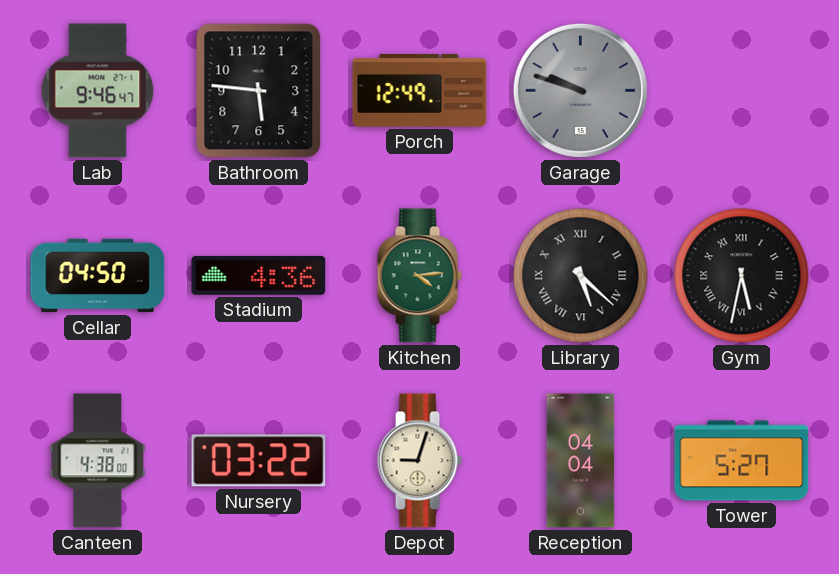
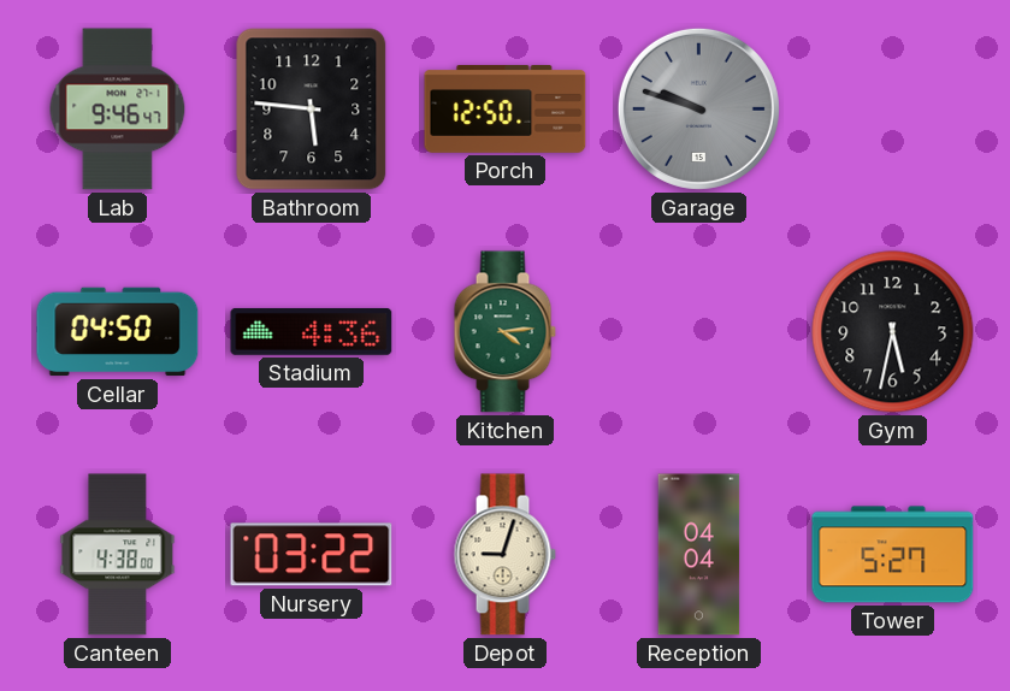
Porch: 12:49 -> 12:50
Library: 5:22 -> none
Gym numerals: Roman -> Arabic
